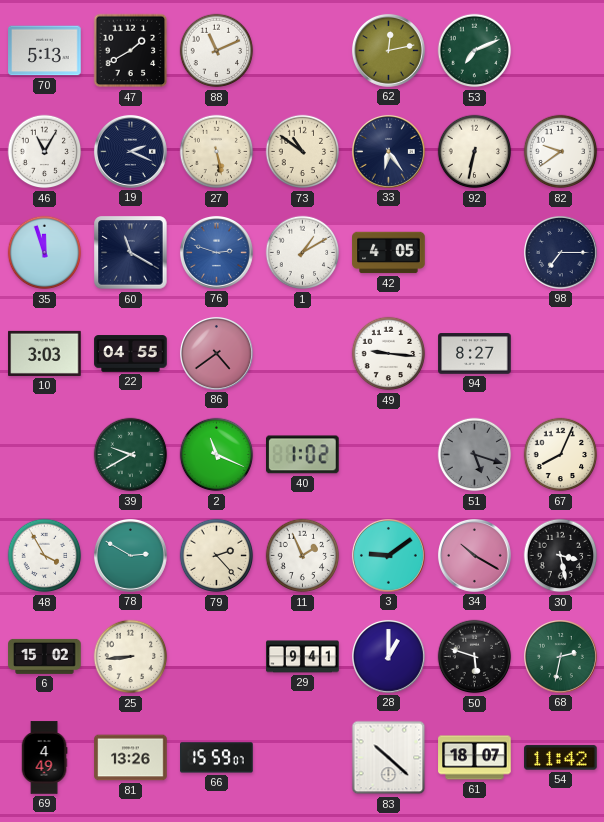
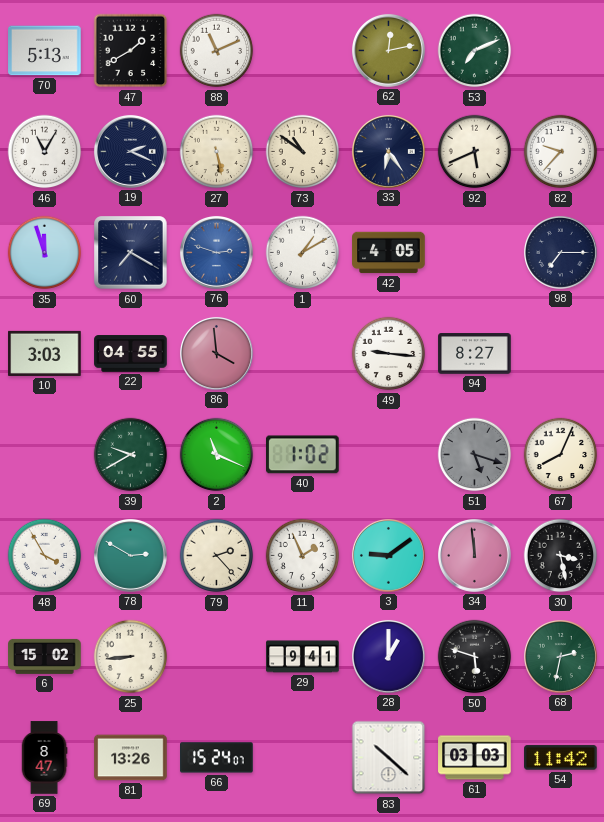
92: 6:32 -> 5:41
82: 9:39 -> 9:37
60: 11:20 -> 7:20
86: 4:39 -> 3:59
34: 10:20 -> 11:59
69: 4:49 -> 8:47
66: 15:59 -> 15:24
61: 18:07 -> 03:03
